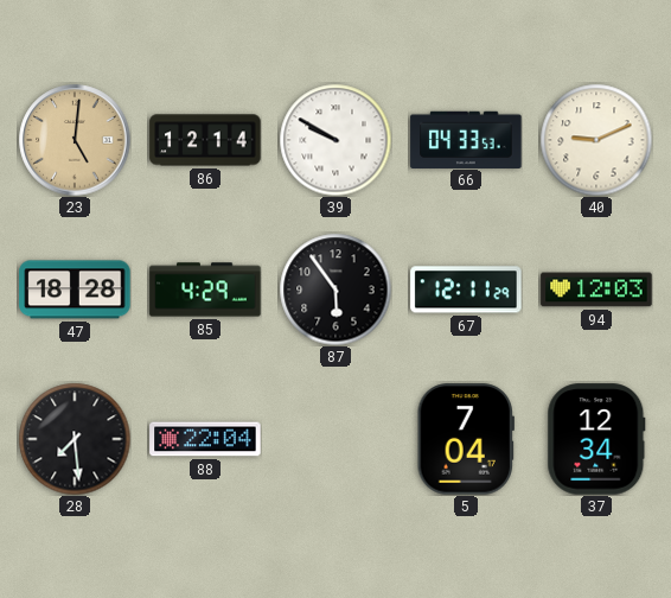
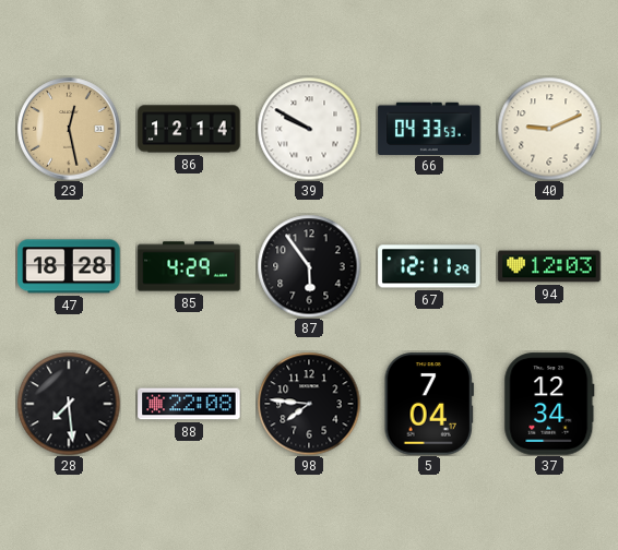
23: 5:01 -> 12:28
88: 22:04 -> 22:08
98: none -> 7:46
